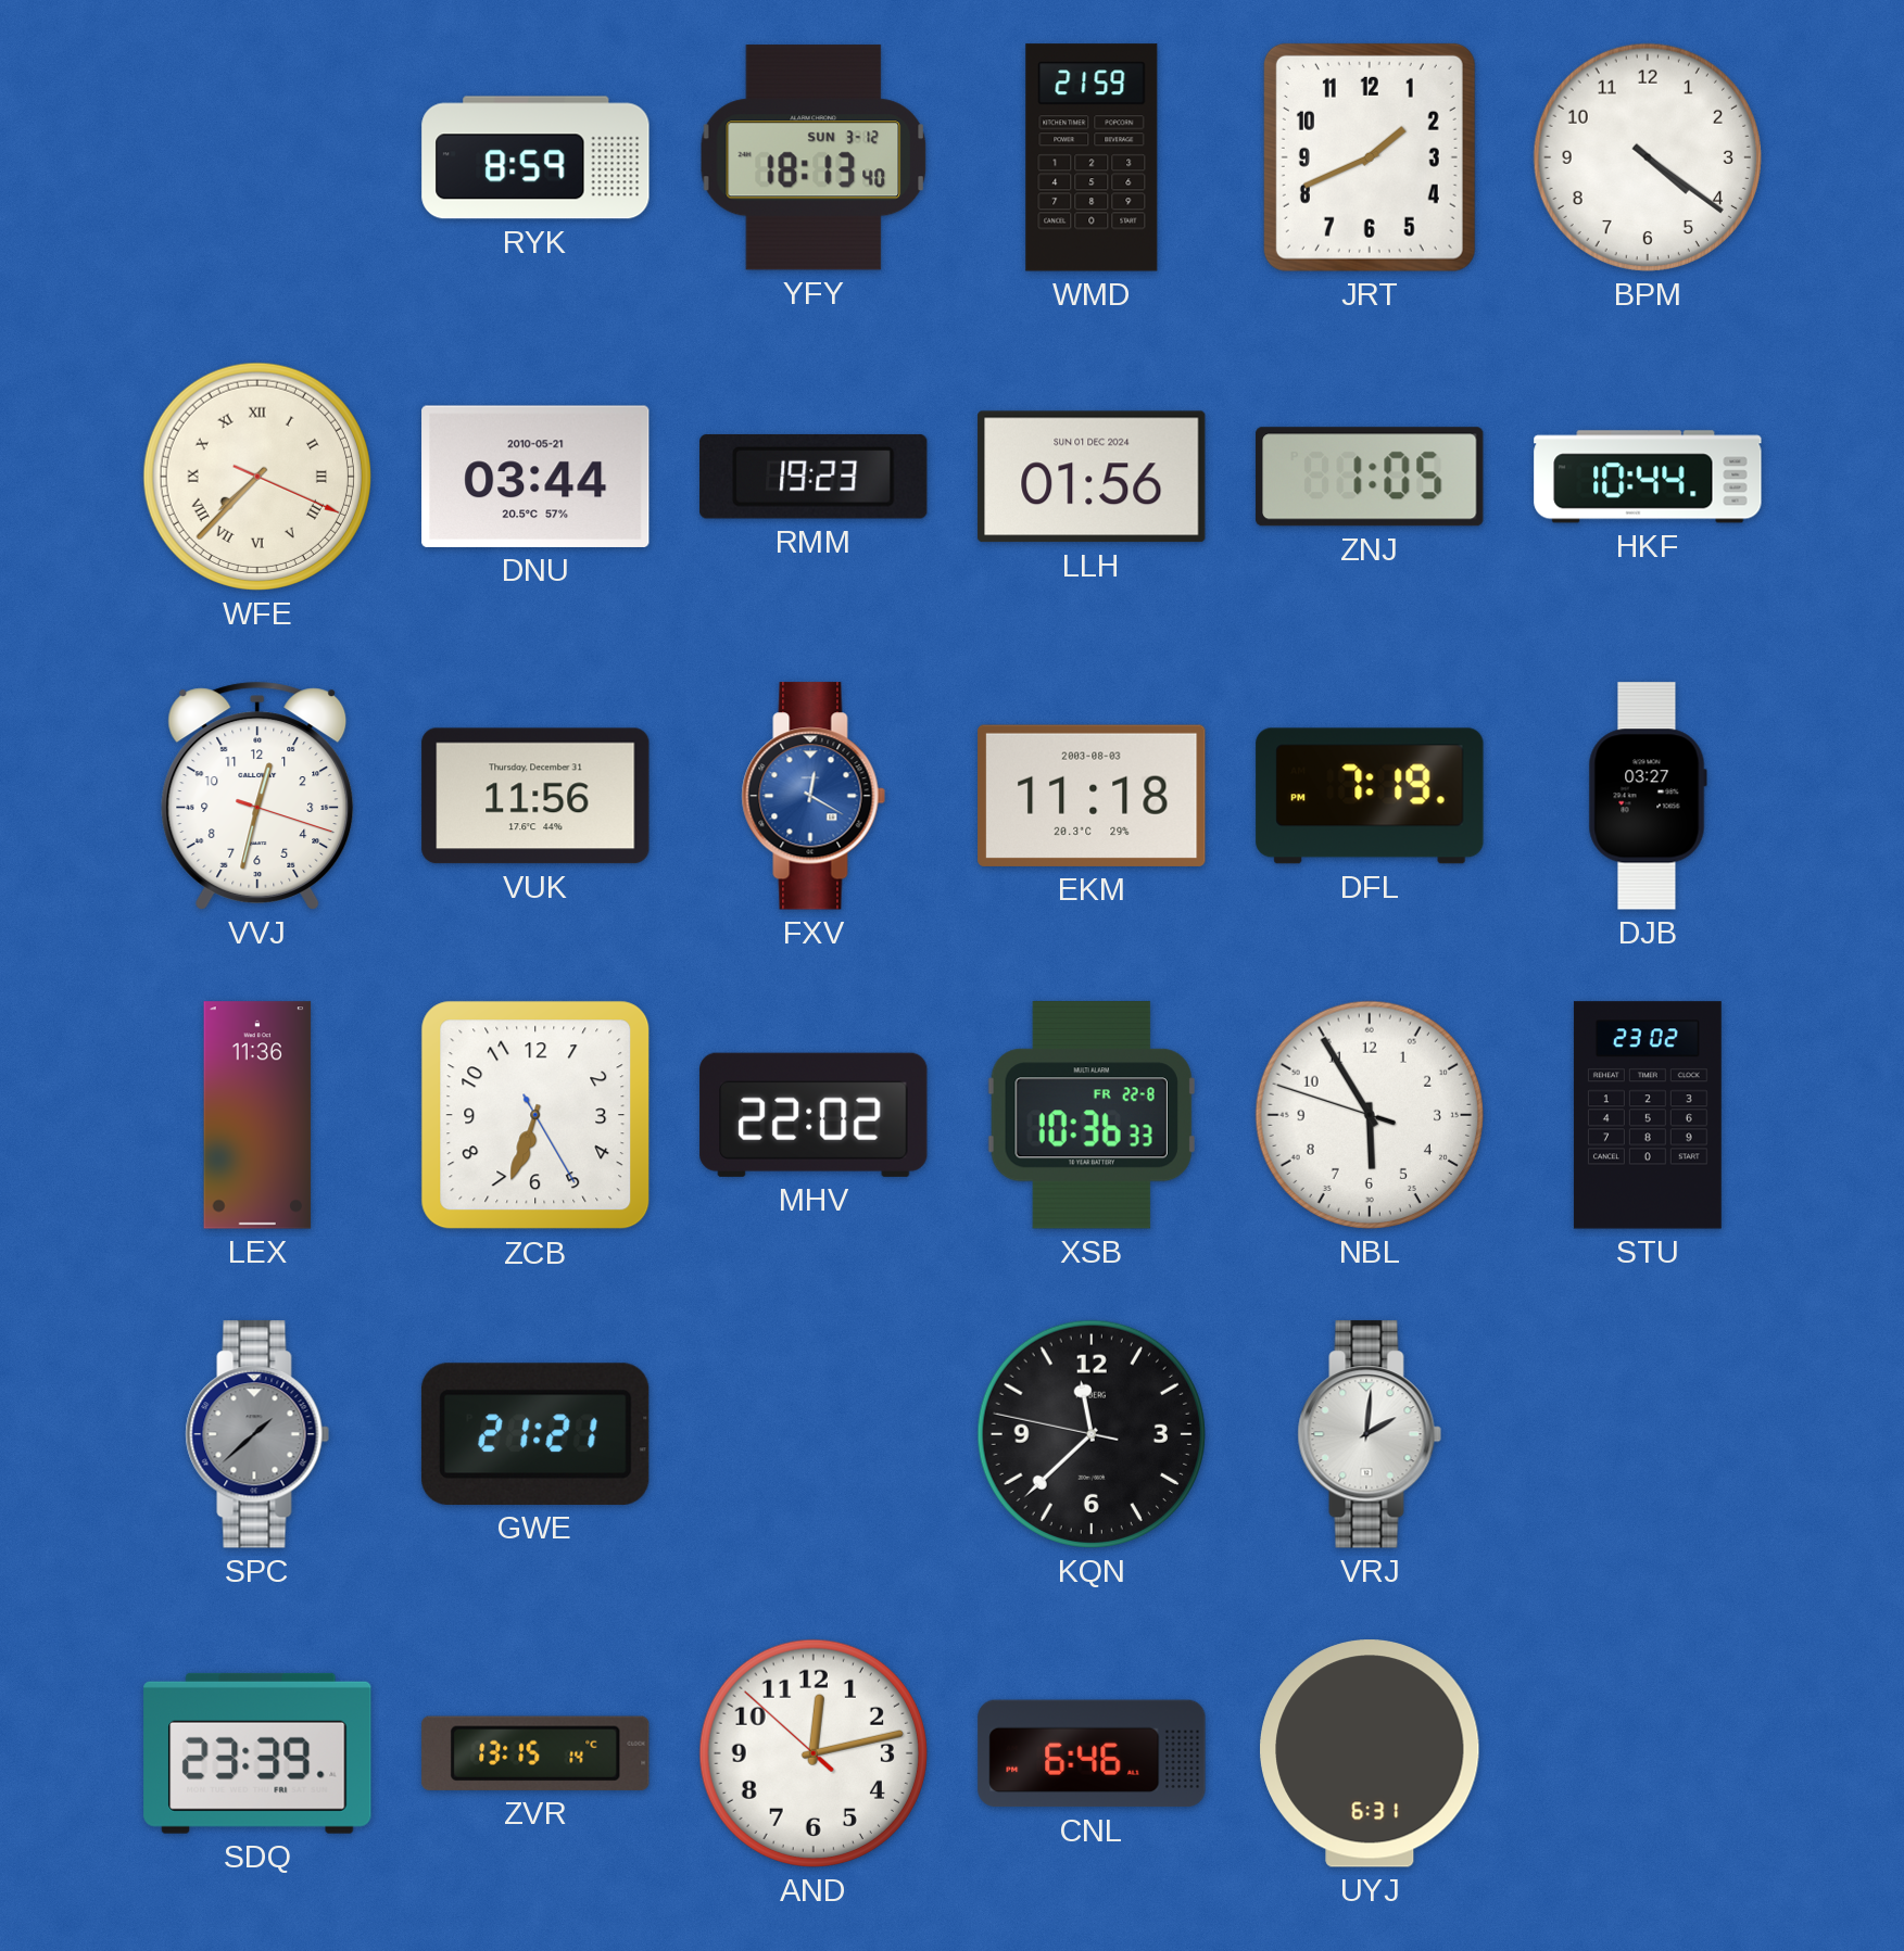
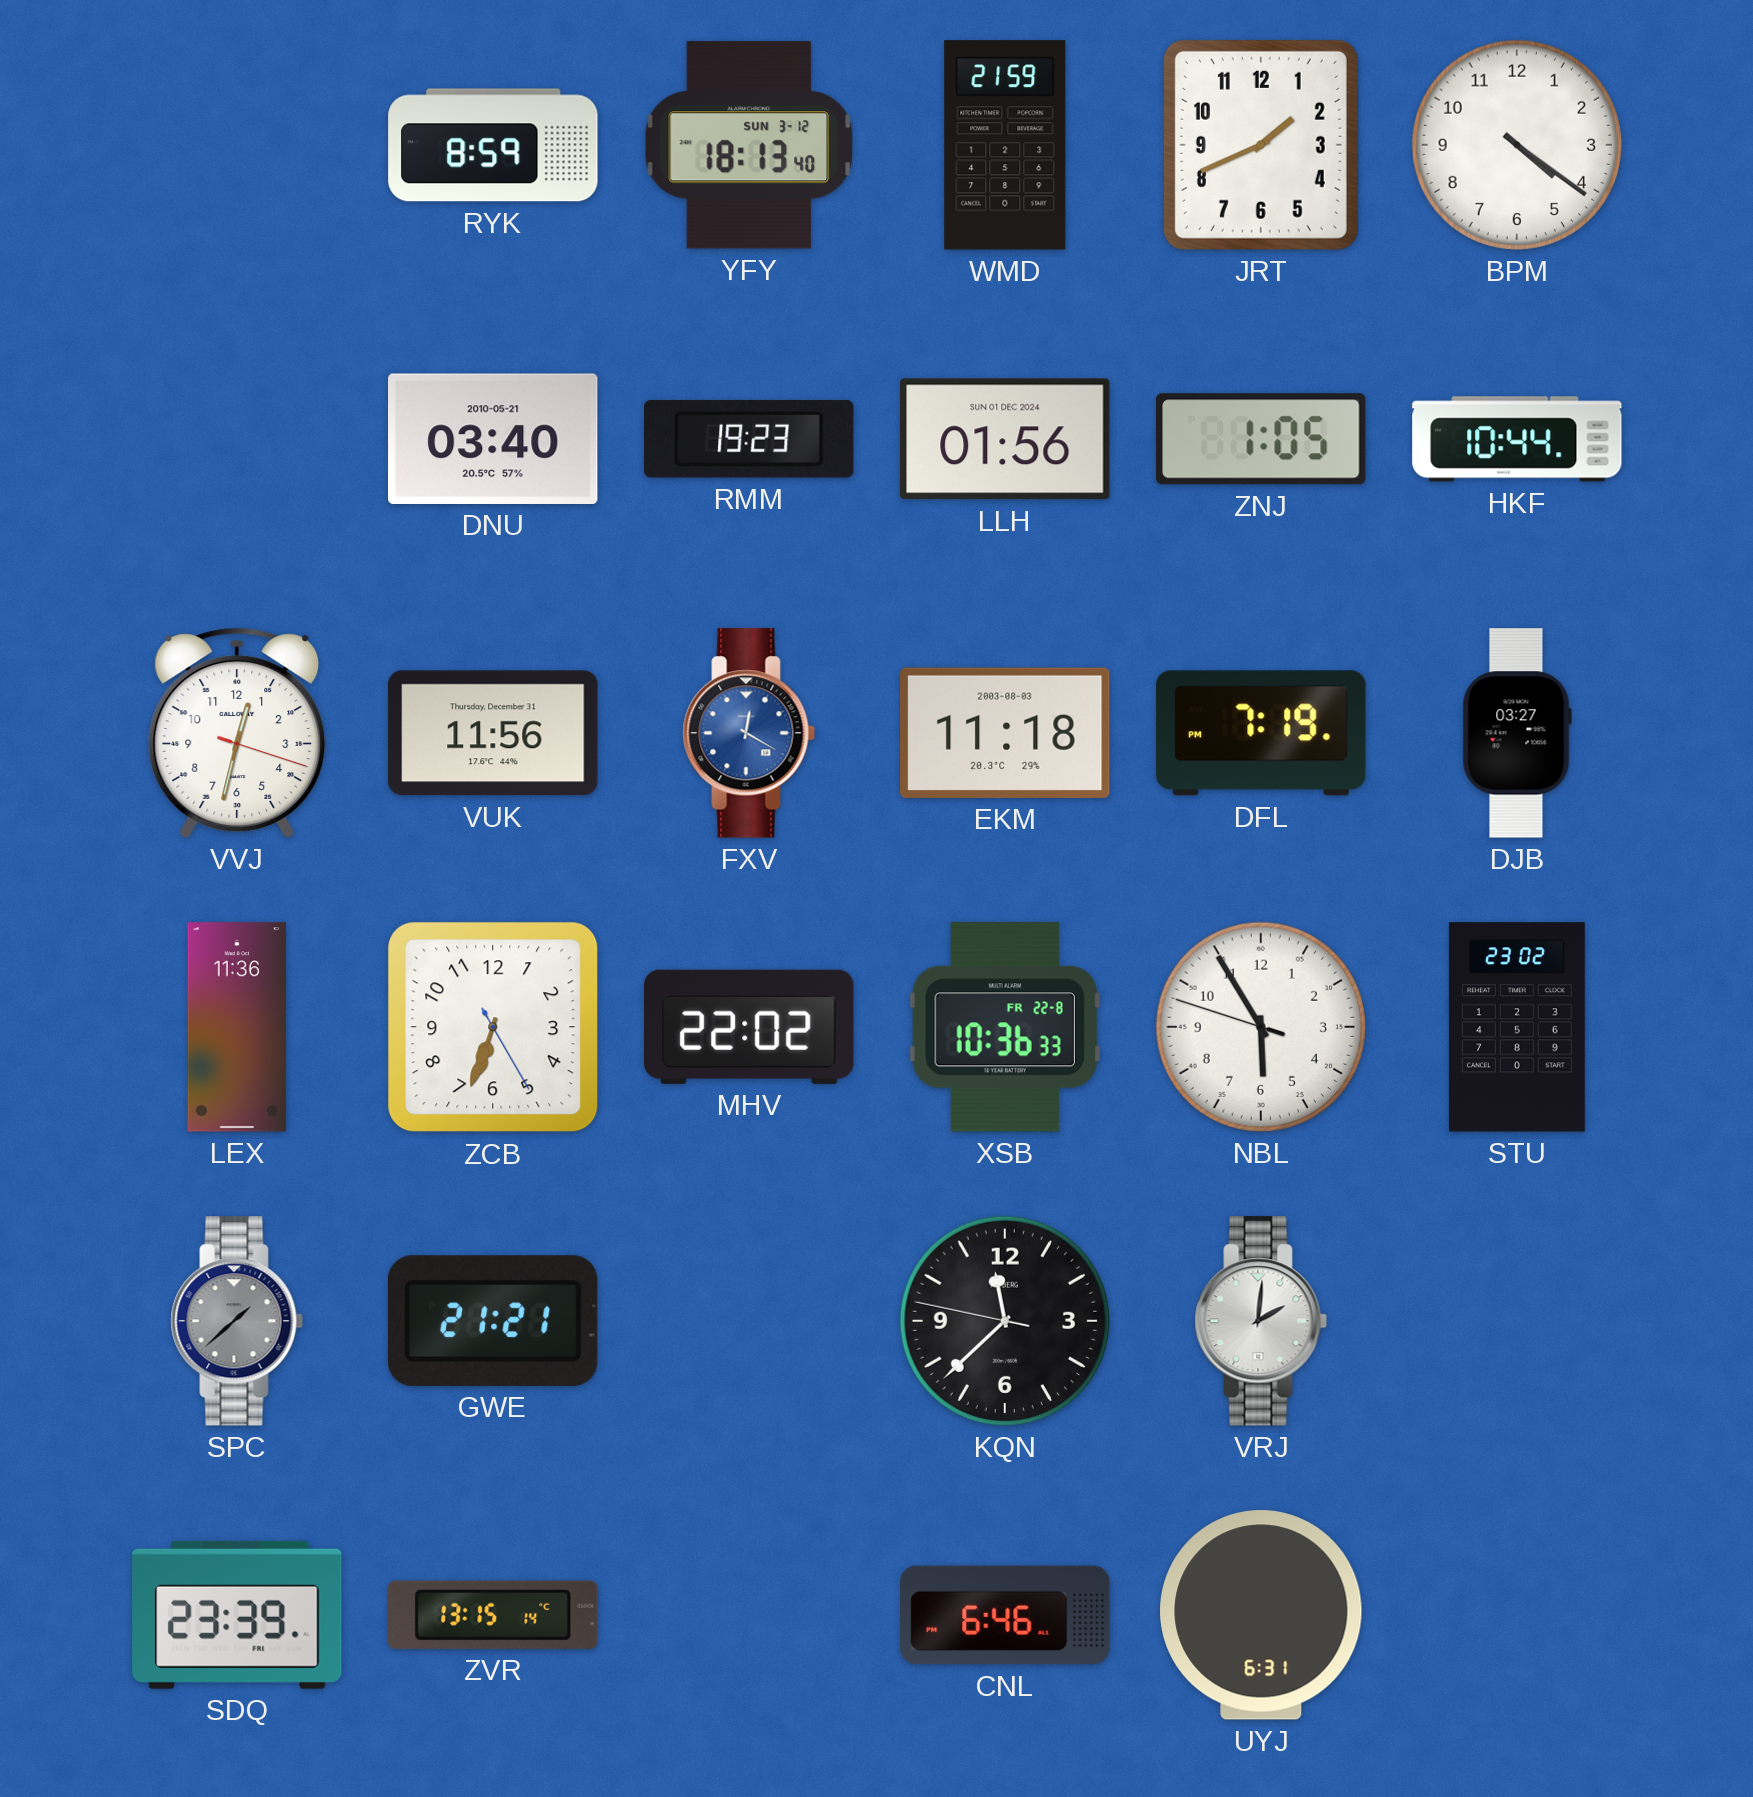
WFE: 7:37 -> none
DNU: 03:44 -> 03:40
AND: 12:12 -> none
